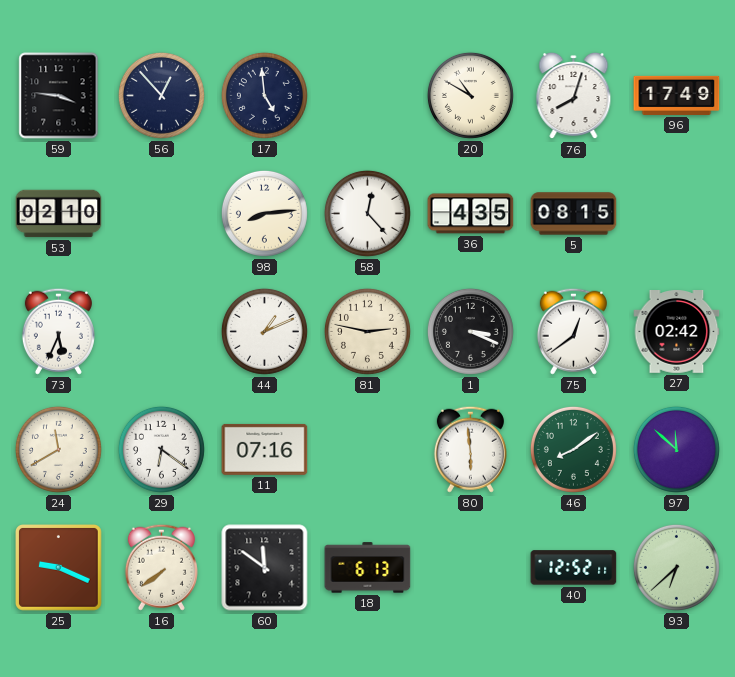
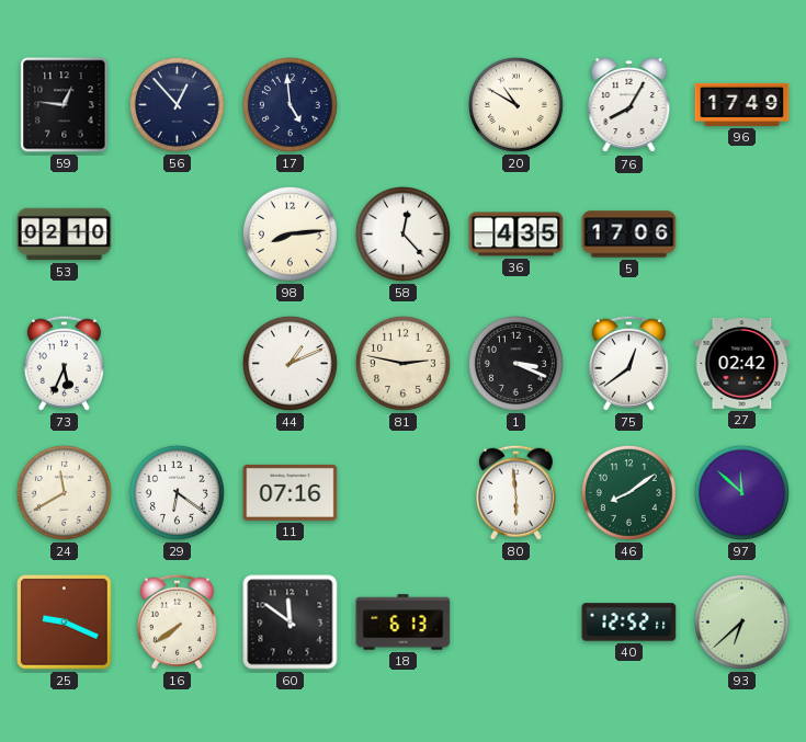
59: 3:46 -> 12:46
76: 8:03 -> 8:05
5: 08:15 -> 17:06
